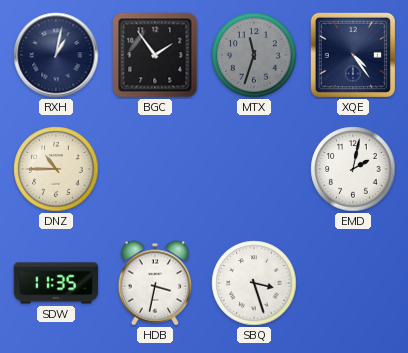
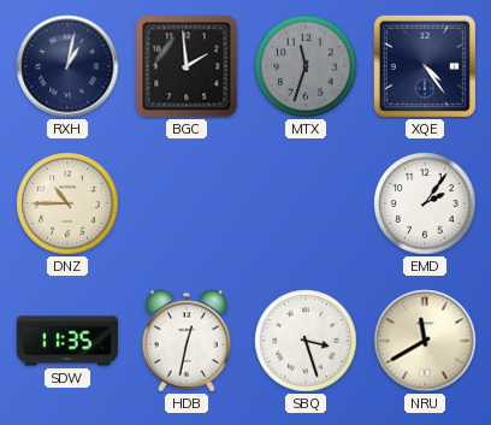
BGC: 1:54 -> 1:59
EMD: 2:02 -> 2:06
HDB: 3:32 -> 12:32
NRU: none -> 11:40
